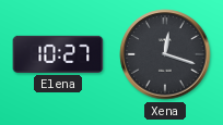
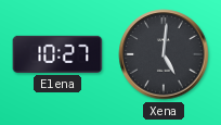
Xena: 12:18 -> 5:01
